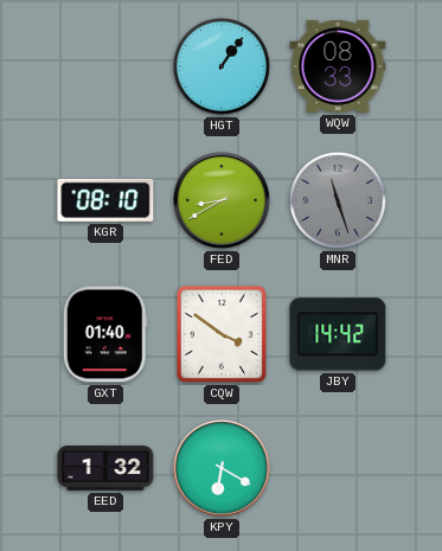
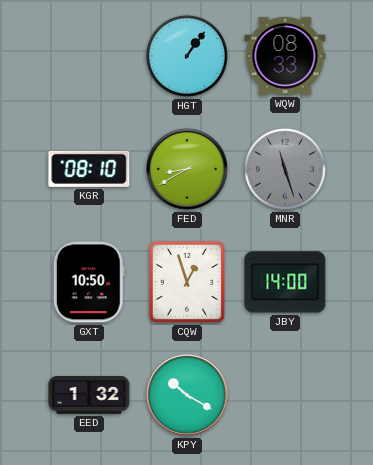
GXT: 01:40 -> 10:50
CQW: 3:51 -> 12:57
JBY: 14:42 -> 14:00
KPY: 6:20 -> 10:20
